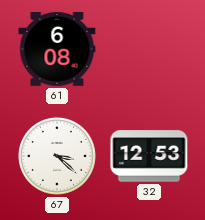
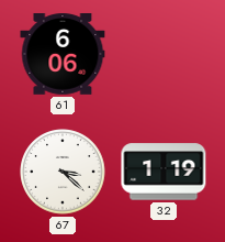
61: 6:08 -> 6:06
32: 12:53 -> 1:19
